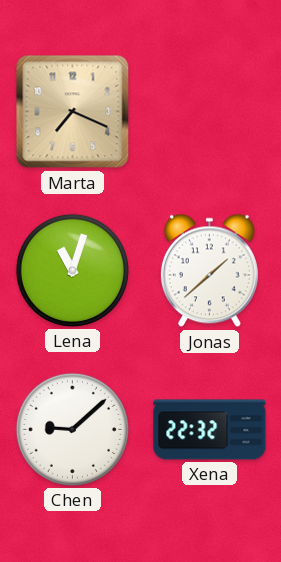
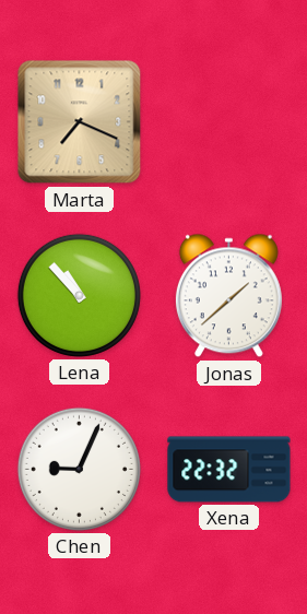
Lena: 11:03 -> 10:53
Chen: 9:08 -> 9:04
